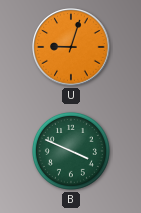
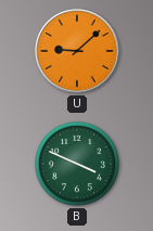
U: 9:03 -> 9:08
